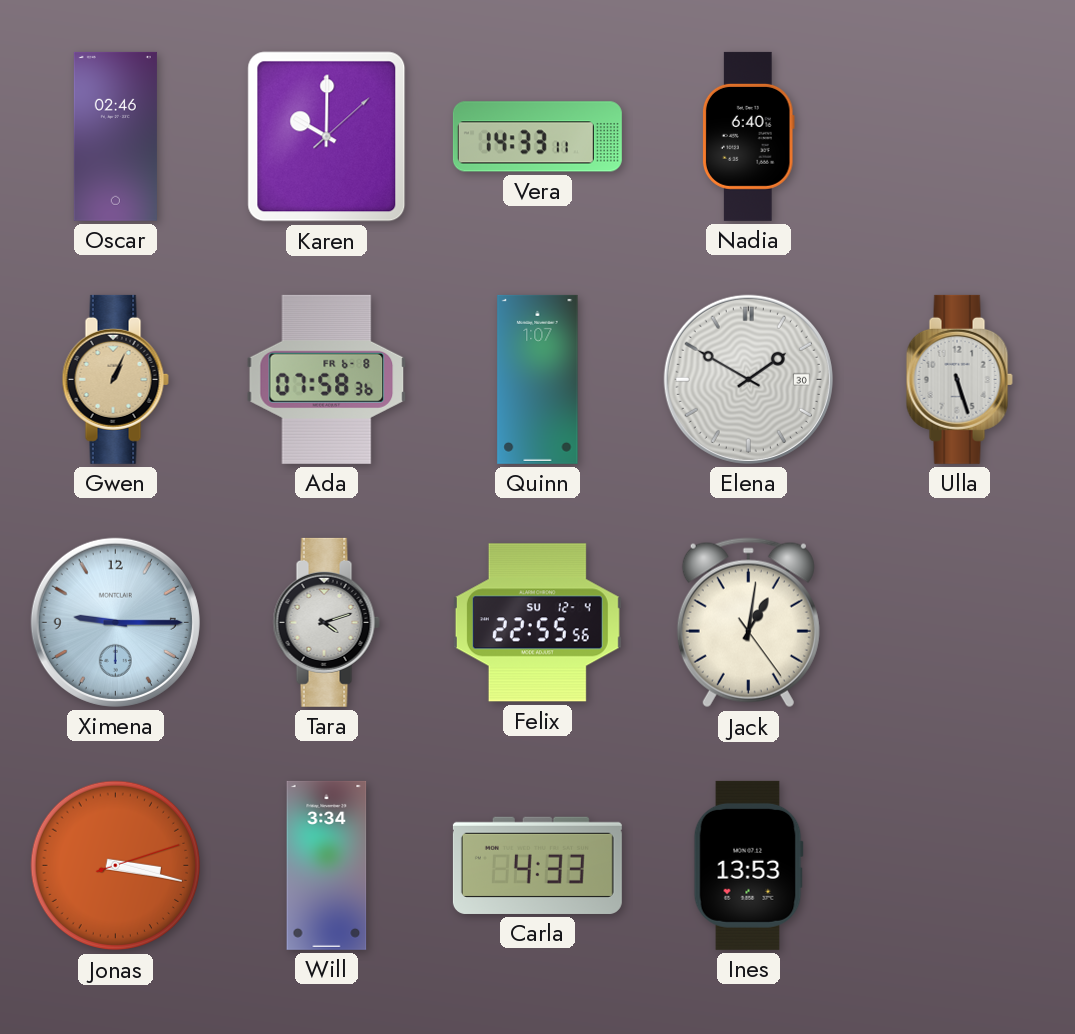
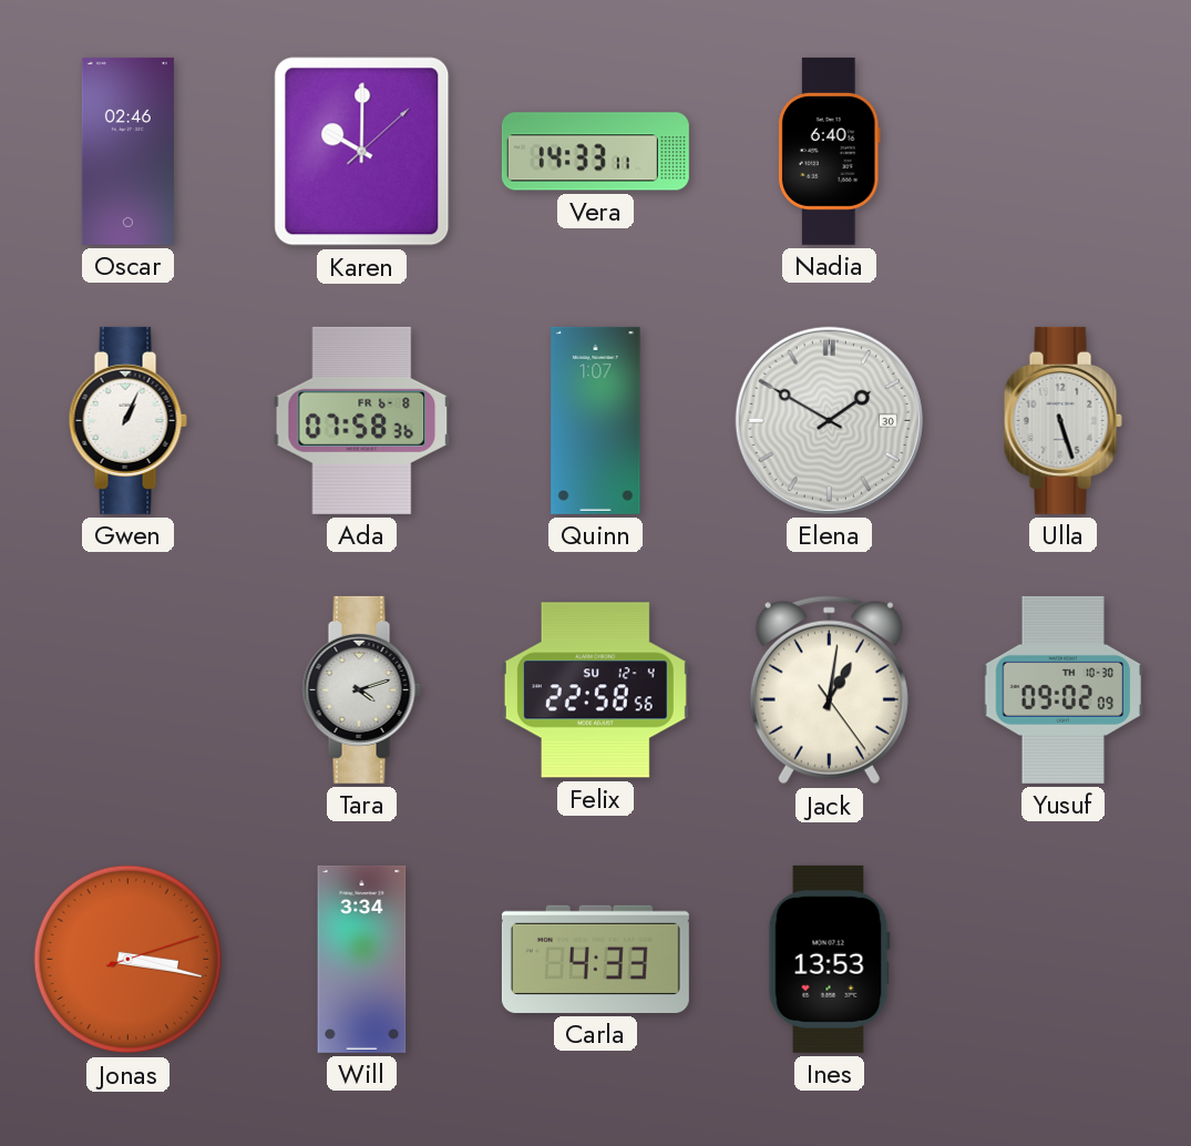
Gwen dial: champagne -> white
Ximena: 9:15 -> none
Felix: 22:55 -> 22:58
Yusuf: none -> 09:02
